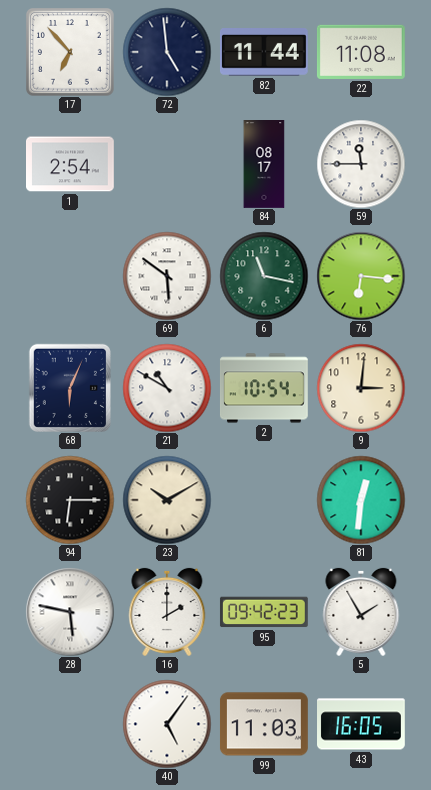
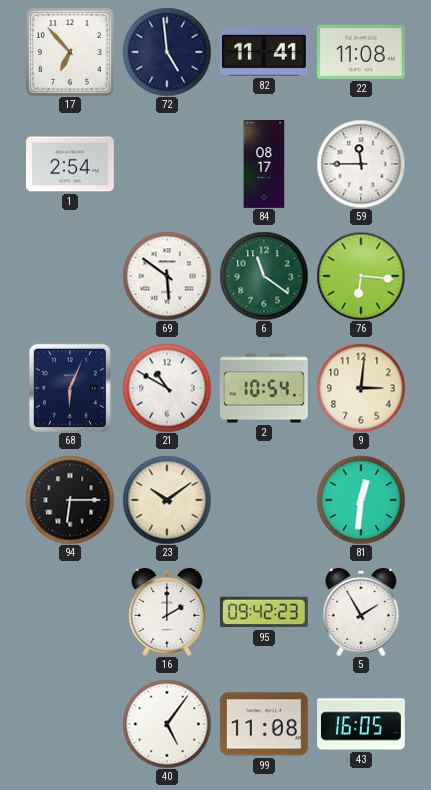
82: 11:44 -> 11:41
6: 11:17 -> 11:21
23: 10:10 -> 10:09
28: 5:47 -> none
99: 11:03 -> 11:08
